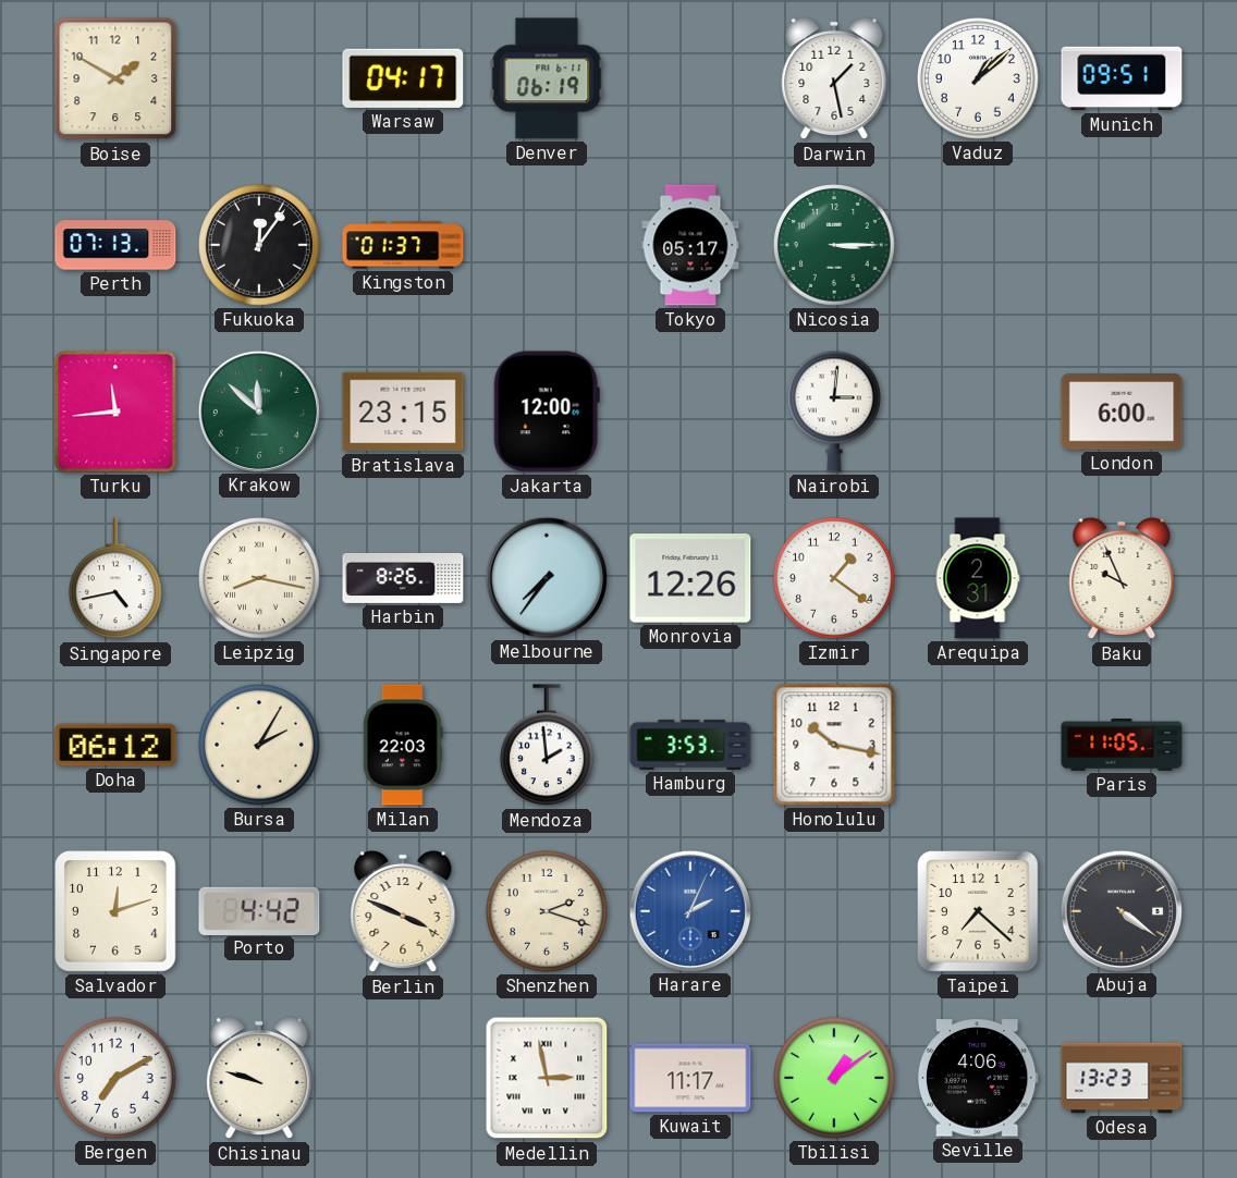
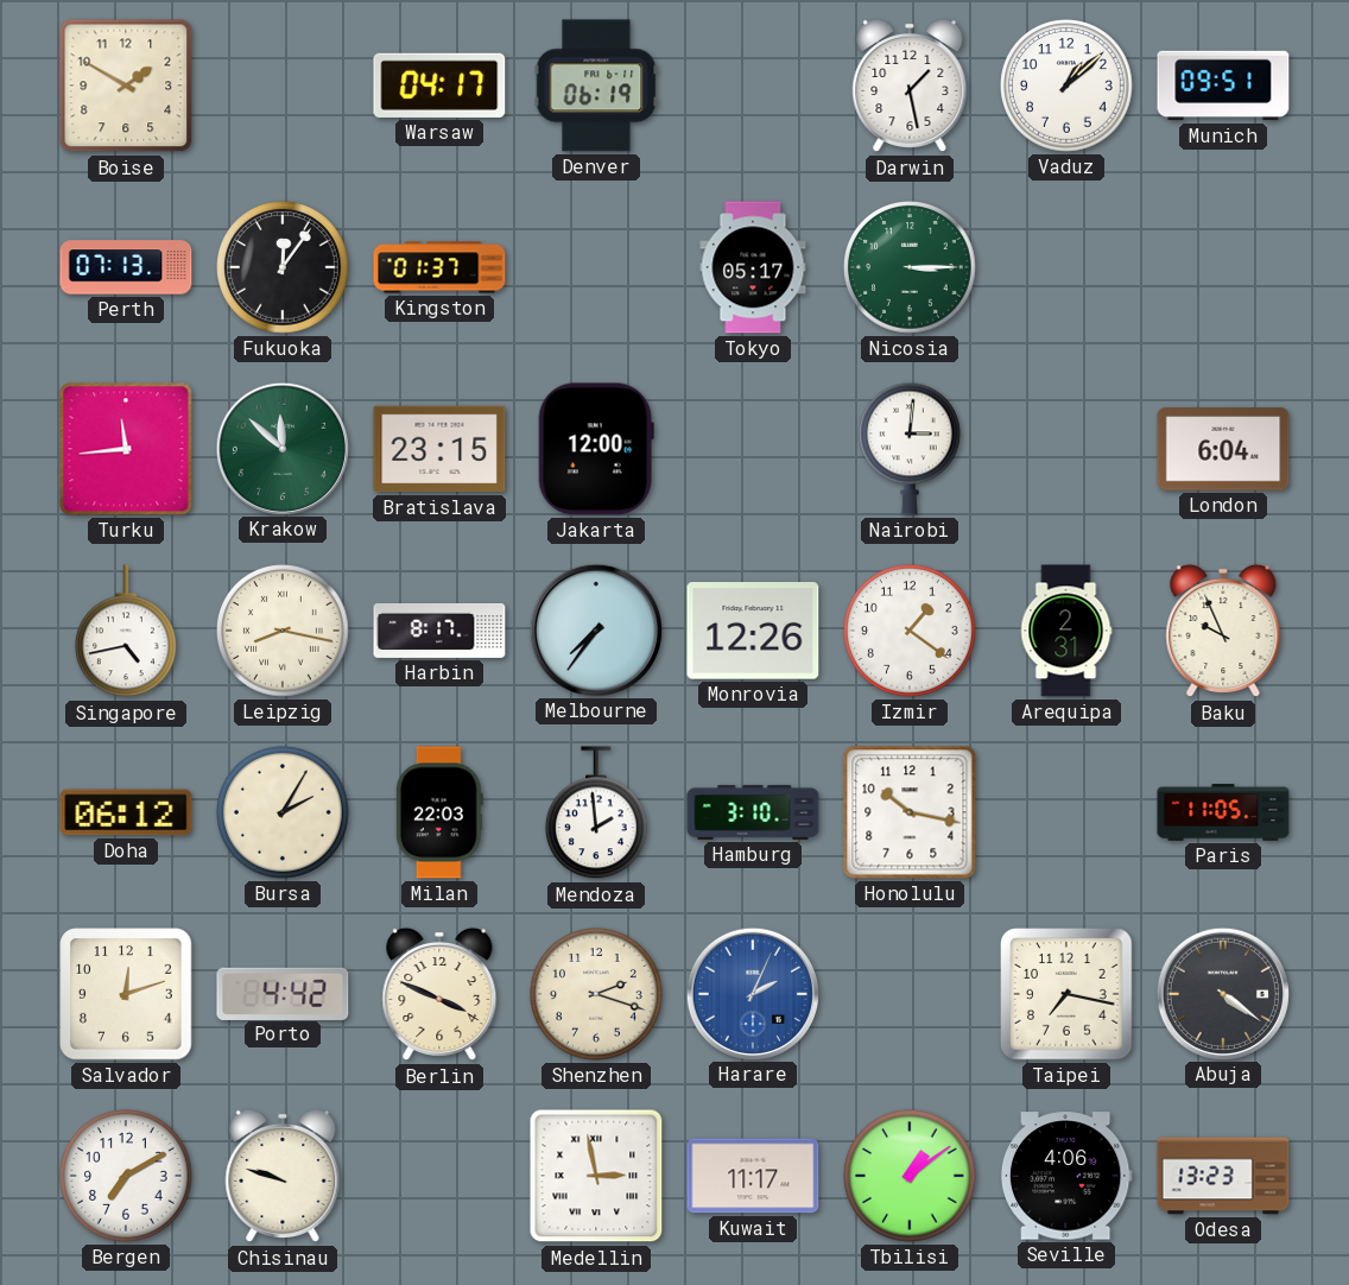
London: 6:00 -> 6:04
Harbin: 8:26 -> 8:17
Hamburg: 3:53 -> 3:10
Taipei: 7:22 -> 7:17
